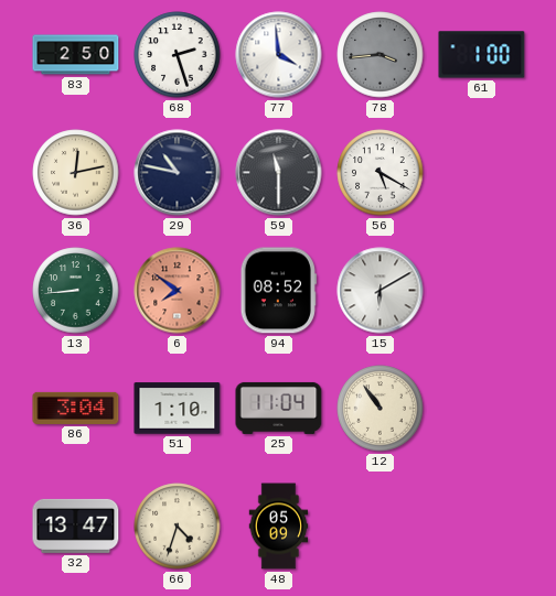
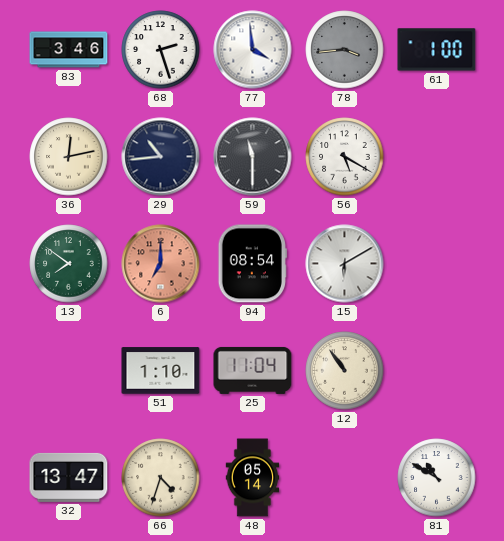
83: 2:50 -> 3:46
29: 10:47 -> 10:44
13: 8:44 -> 7:51
6: 7:51 -> 7:00
94: 08:52 -> 08:54
86: 3:04 -> none
48: 05:09 -> 05:14
81: none -> 10:50
